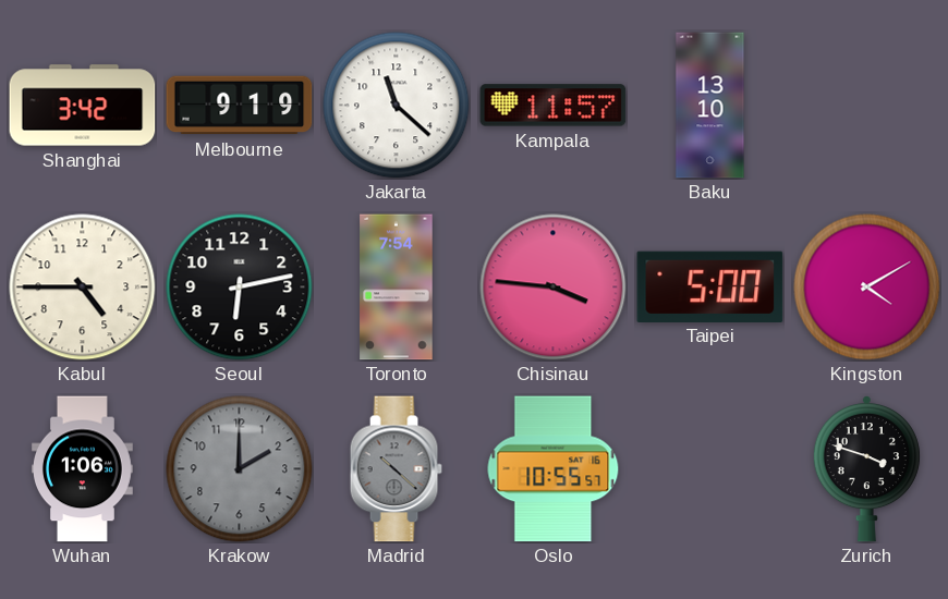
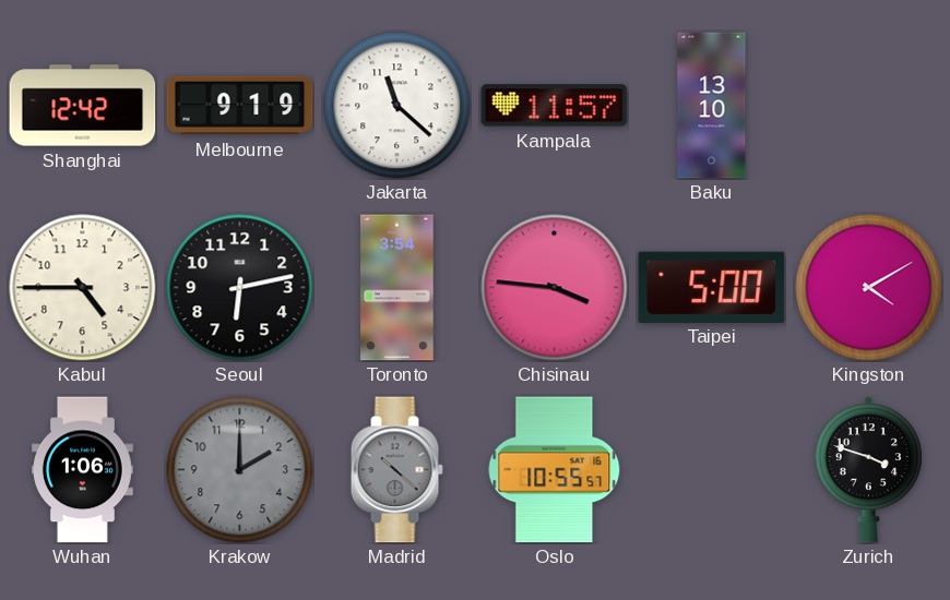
Shanghai: 3:42 -> 12:42
Toronto: 7:54 -> 3:54
